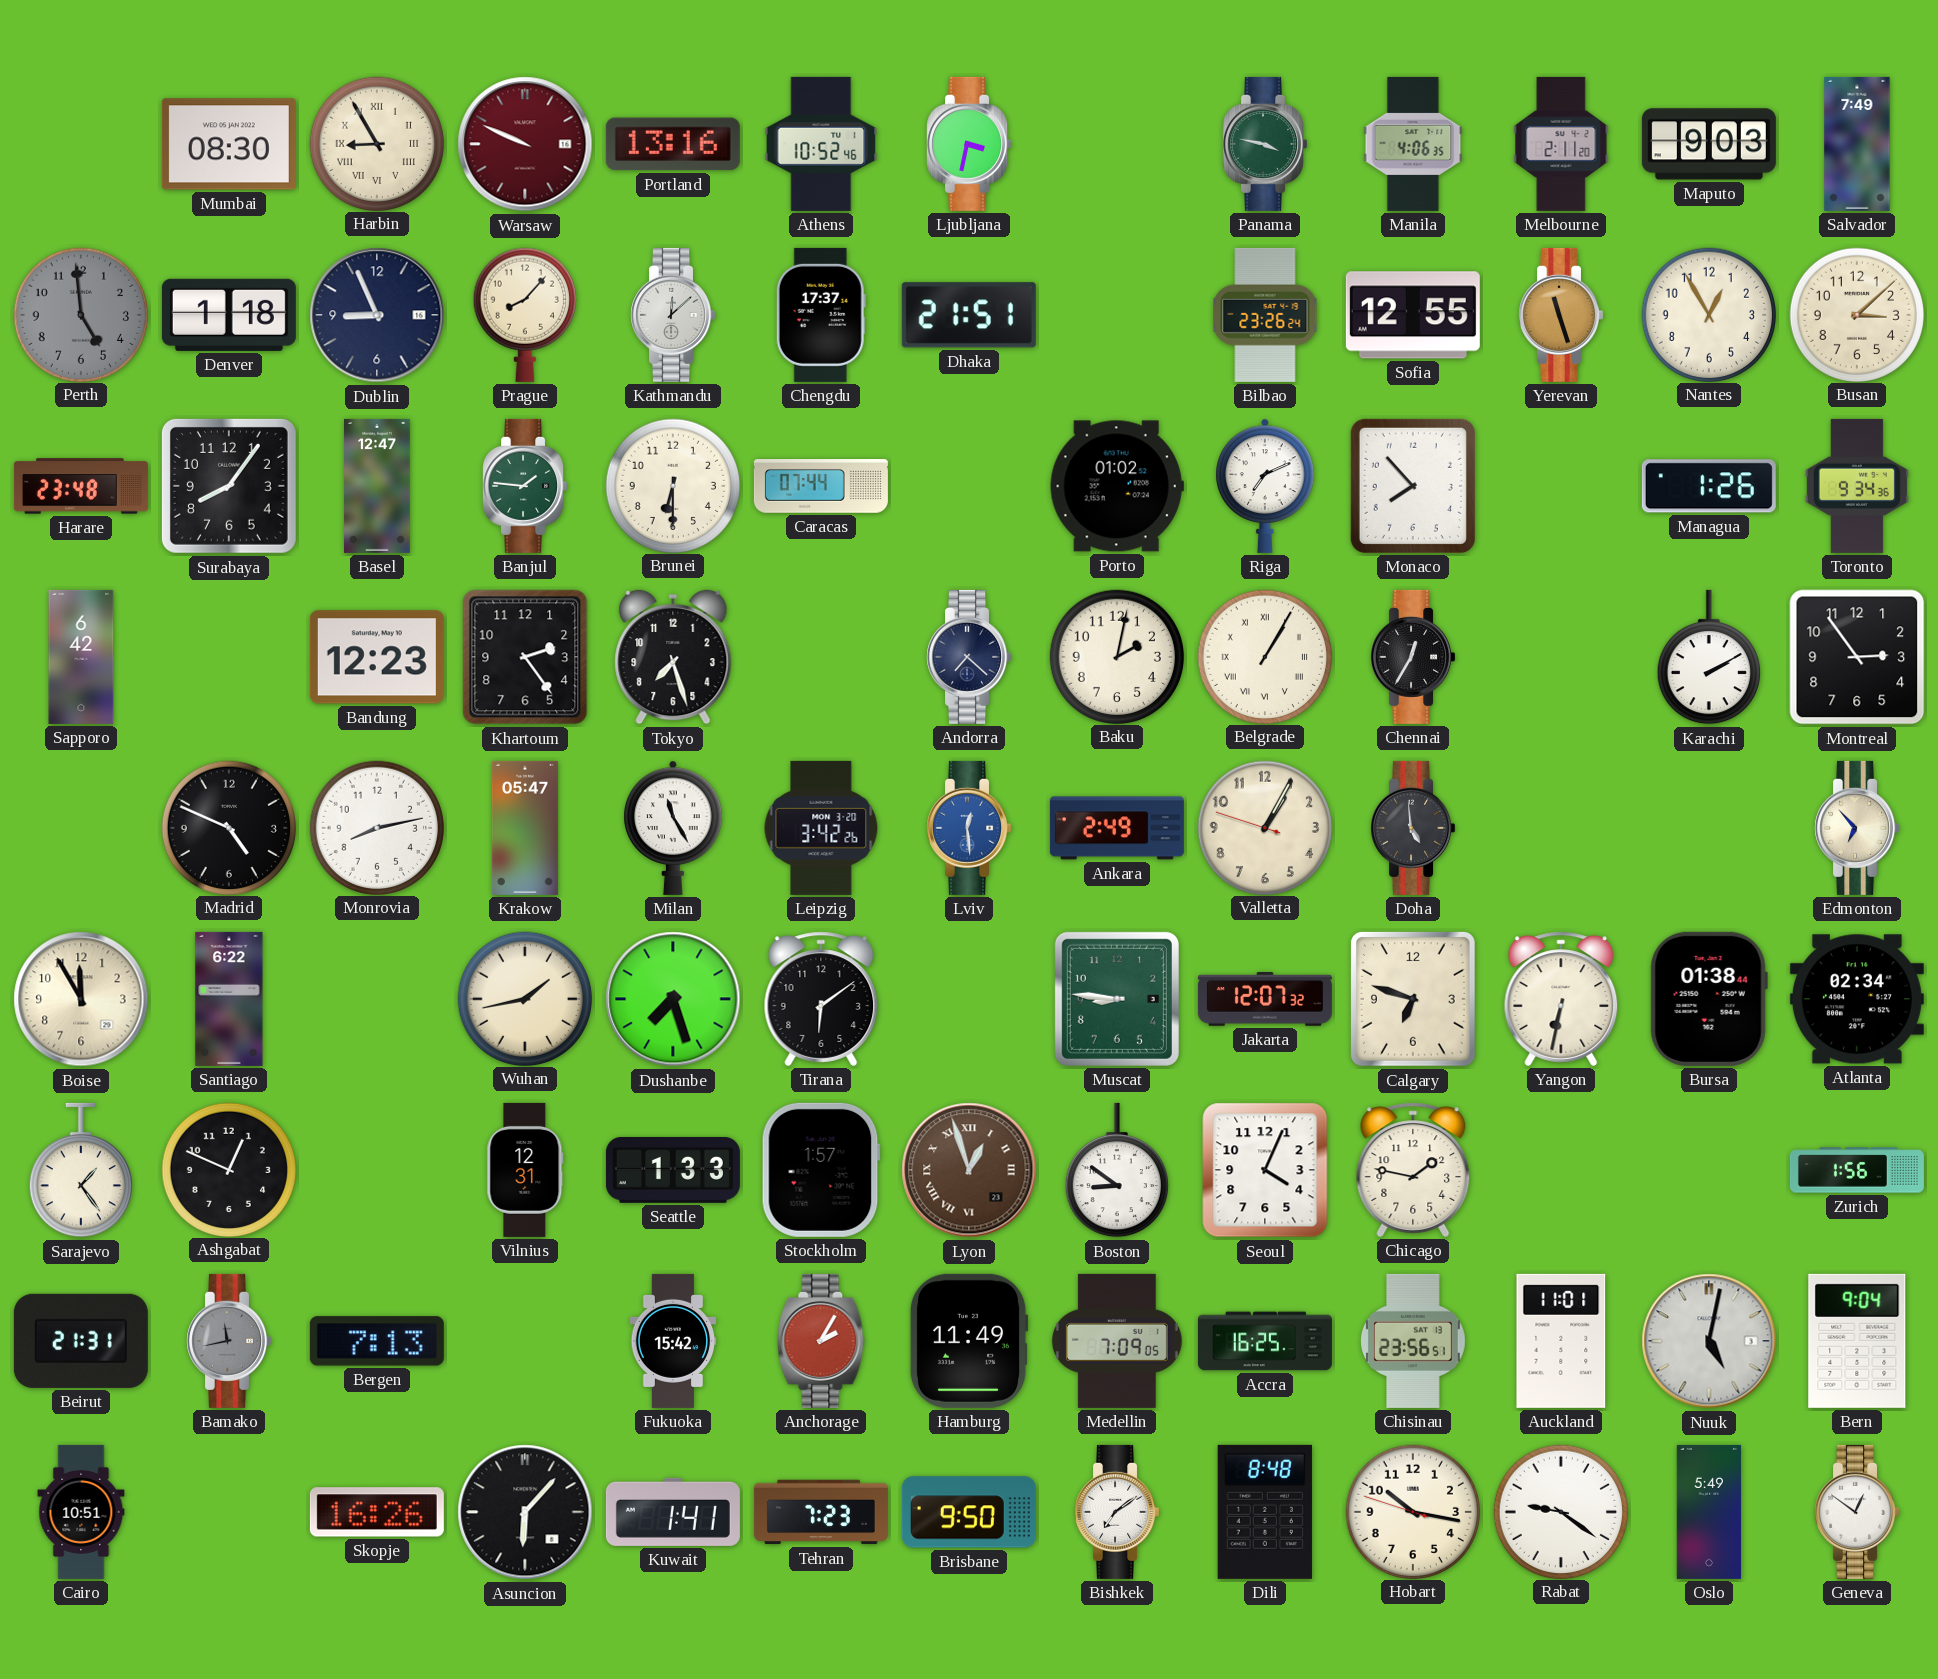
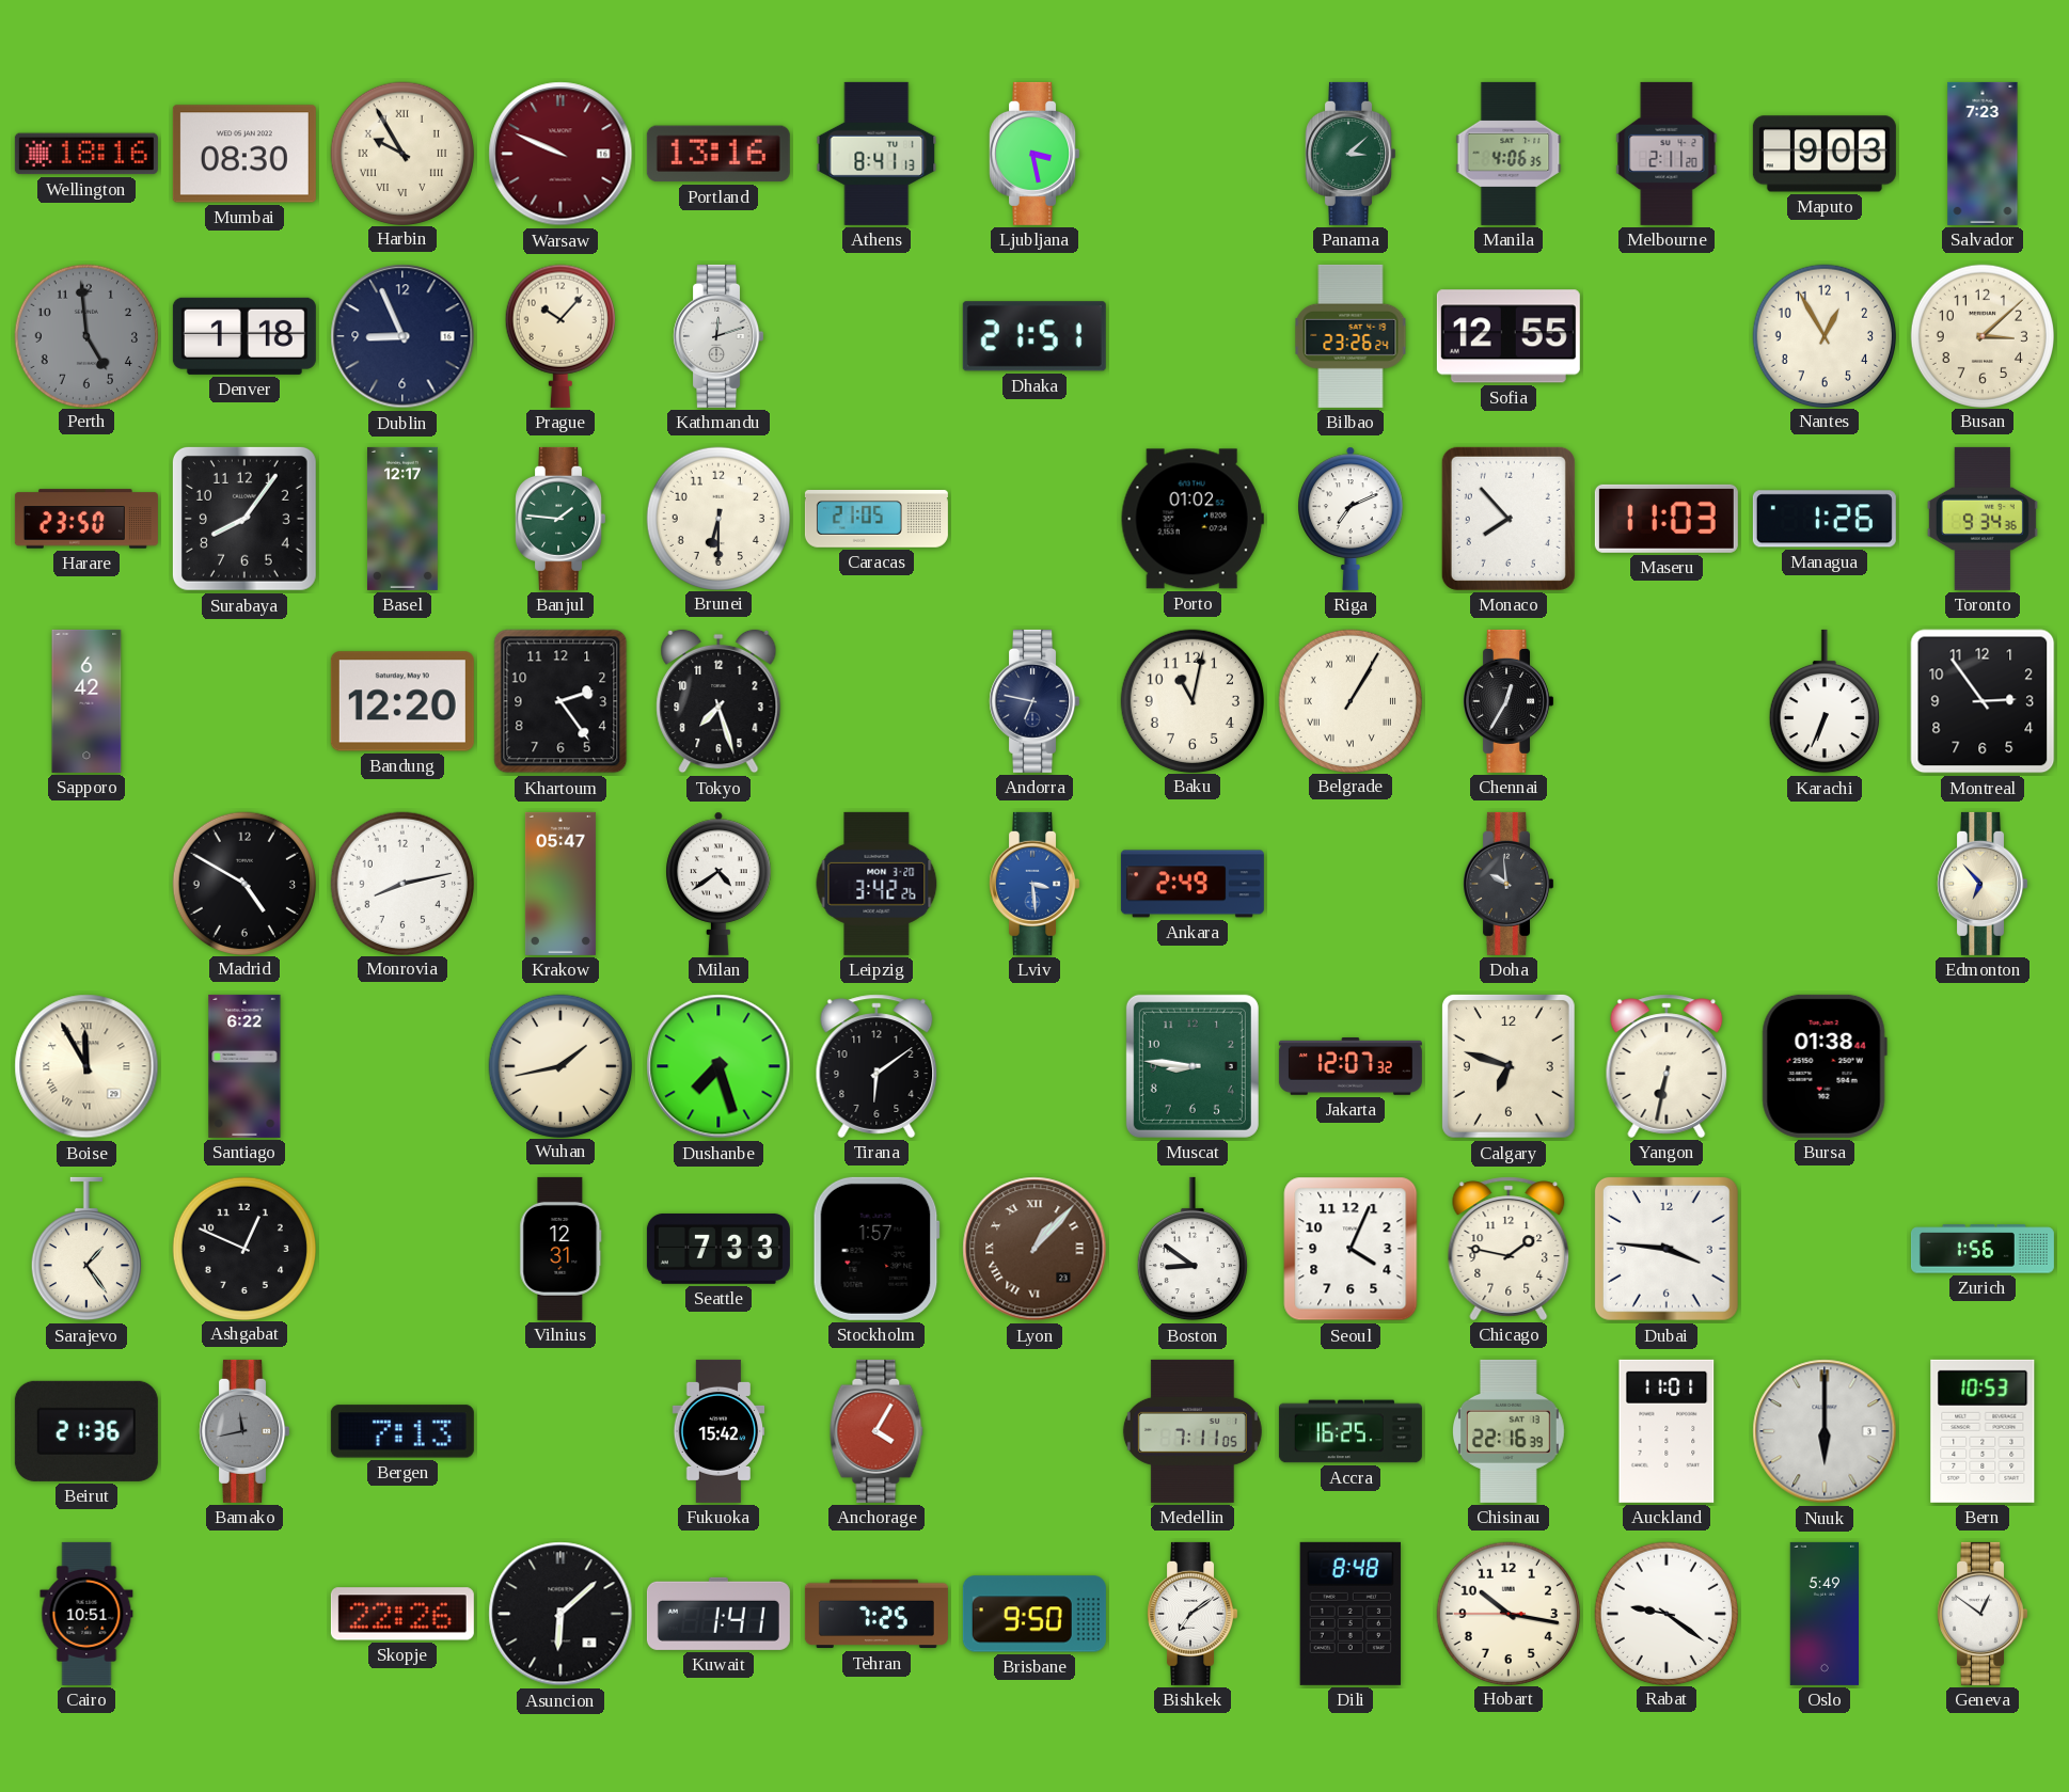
Wellington: none -> 18:16
Harbin: 8:55 -> 9:55
Athens: 10:52 -> 8:41
Ljubljana: 3:32 -> 3:28
Panama: 3:47 -> 3:08
Salvador: 7:49 -> 7:23
Prague: 8:07 -> 10:07
Kathmandu: 12:08 -> 12:12
Chengdu: 17:37 -> none
Yerevan: 11:27 -> none
Harare: 23:48 -> 23:50
Basel: 12:47 -> 12:17
Caracas: 07:44 -> 21:05
Maseru: none -> 11:03
Bandung: 12:23 -> 12:20
Andorra: 7:22 -> 6:47
Baku: 2:02 -> 11:02
Karachi: 2:10 -> 6:34
Madrid: 4:49 -> 4:50
Milan: 11:25 -> 4:39
Lviv: 12:29 -> 3:29
Valletta: 1:04 -> none
Doha: 4:59 -> 9:59
Boise numerals: Arabic -> Roman
Atlanta: 02:34 -> none
Seattle: 1:33 -> 7:33
Lyon: 12:57 -> 1:07
Dubai: none -> 3:46
Beirut: 21:31 -> 21:36
Anchorage: 2:05 -> 4:05
Hamburg: 11:49 -> none
Medellin: 7:09 -> 7:11
Chisinau: 23:56 -> 22:16
Nuuk: 5:02 -> 6:00
Bern: 9:04 -> 10:53
Skopje: 16:26 -> 22:26
Asuncion: 6:07 -> 6:08
Tehran: 7:23 -> 7:25
Hobart: 10:16:48 -> 10:16:45
